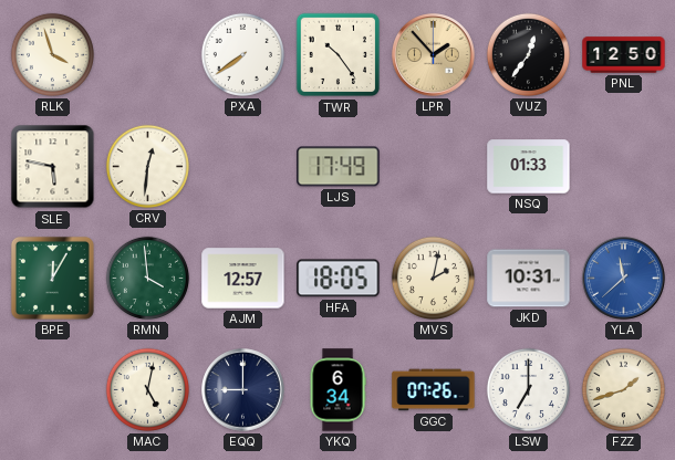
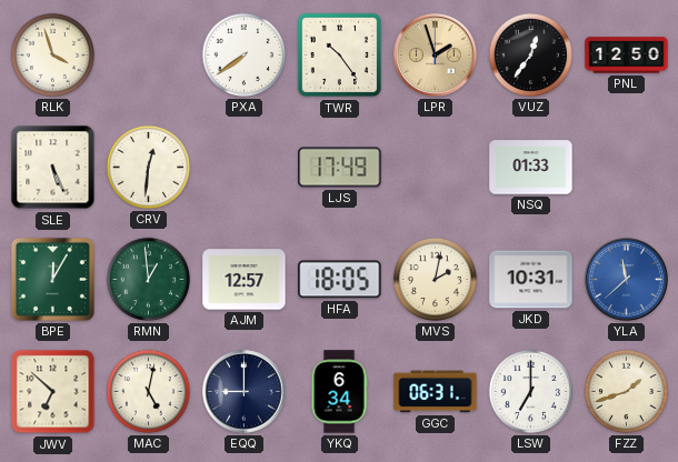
LPR: 1:53 -> 1:57
SLE: 5:47 -> 5:26
RMN: 3:59 -> 12:59
JWV: none -> 6:52
GGC: 07:26 -> 06:31
